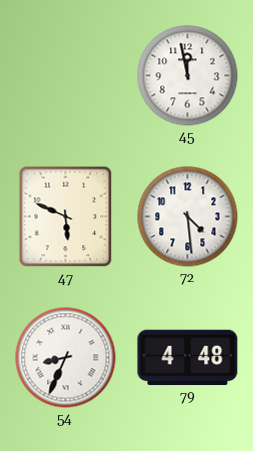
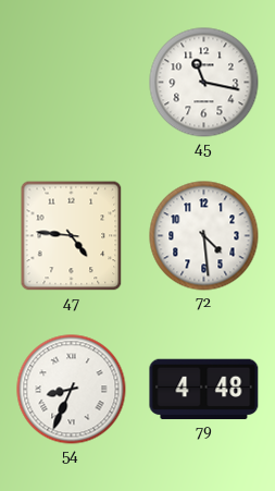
45: 11:58 -> 11:17
47: 5:49 -> 4:46
